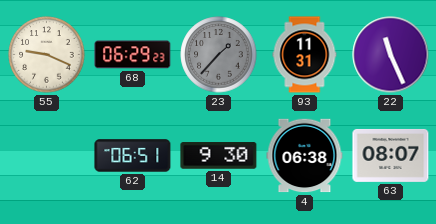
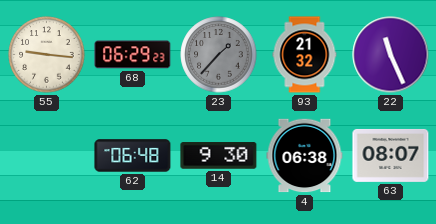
55: 9:19 -> 9:16
93: 11:31 -> 21:32
62: 06:51 -> 06:48
